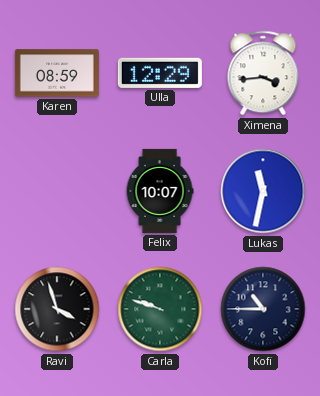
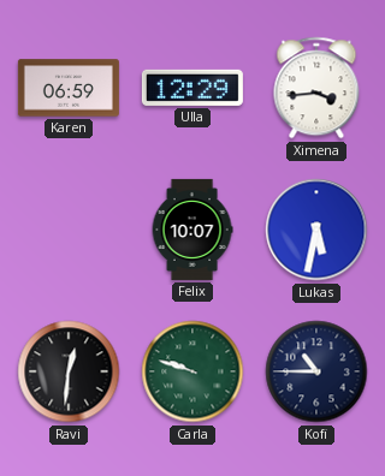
Karen: 08:59 -> 06:59
Lukas: 11:32 -> 5:32
Ravi: 3:57 -> 12:31
